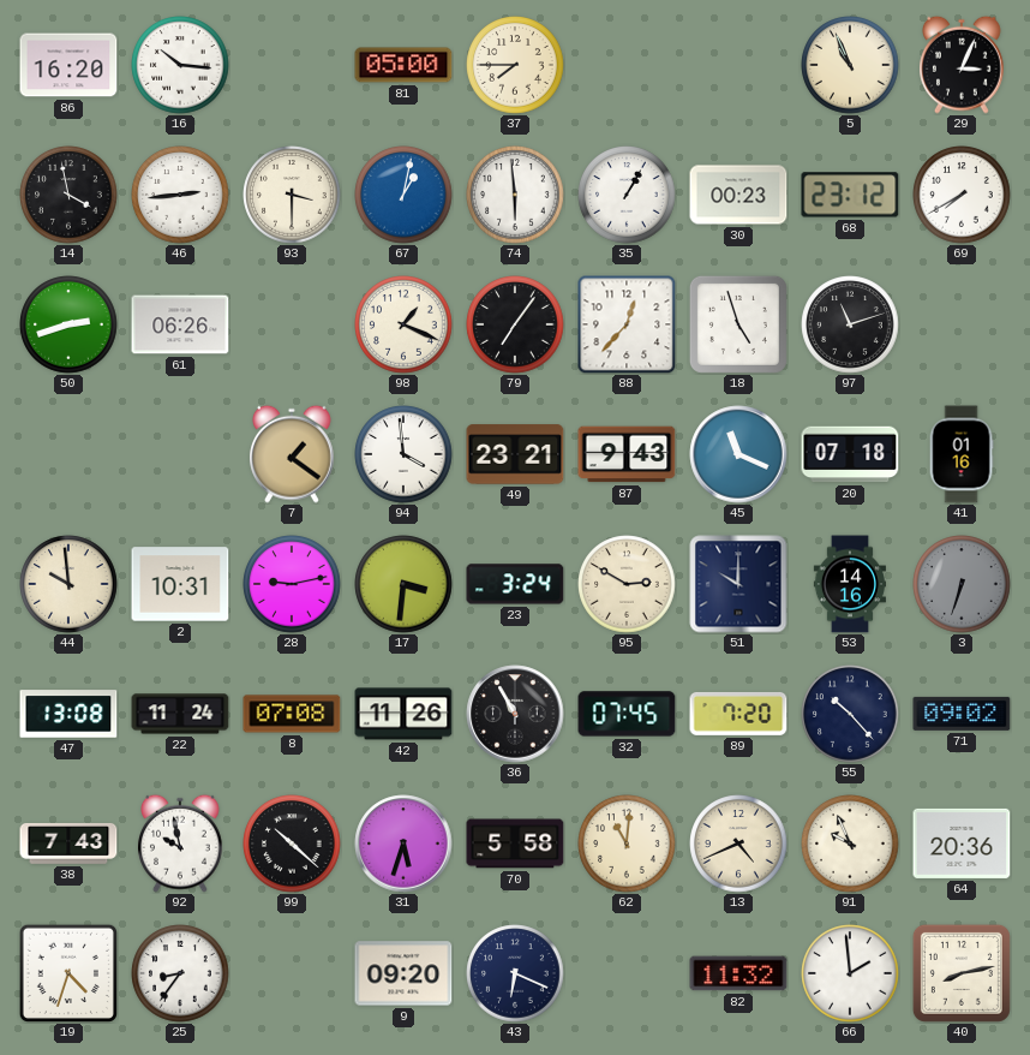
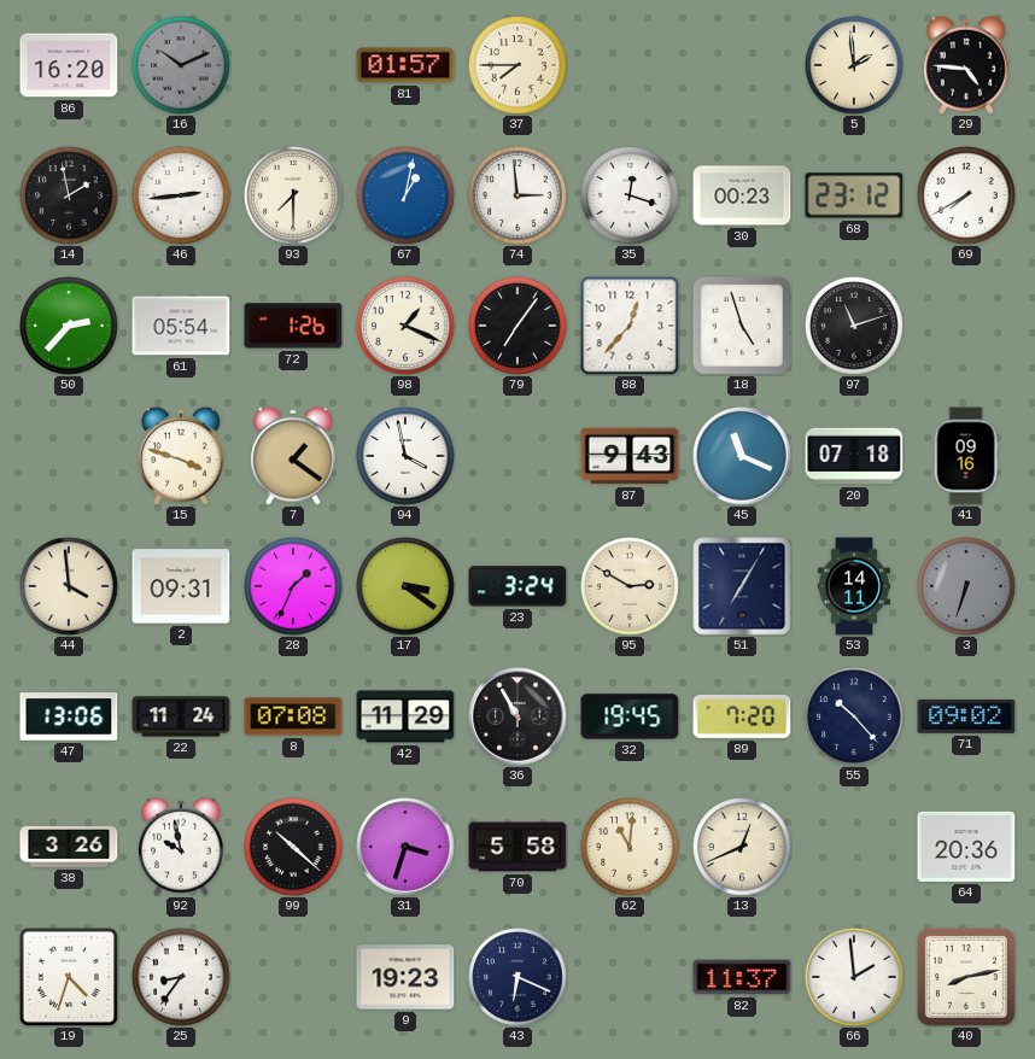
16: 10:16 -> 10:11
16 dial: white -> grey
81: 05:00 -> 01:57
5: 10:56 -> 1:59
29: 3:04 -> 4:46
14: 3:58 -> 1:58
93: 3:30 -> 7:30
74: 5:59 -> 2:59
35: 1:05 -> 12:18
50: 2:42 -> 2:37
61: 06:26 -> 05:54
72: none -> 1:26
15: none -> 3:48
94: 3:59 -> 3:58
49: 23:21 -> none
41: 01:16 -> 09:16
44: 9:59 -> 3:59
2: 10:31 -> 09:31
28: 9:13 -> 1:34
17: 3:31 -> 3:21
51: 10:00 -> 7:05
53: 14:16 -> 14:11
47: 13:08 -> 13:06
42: 11:26 -> 11:29
32: 07:45 -> 19:45
38: 7:43 -> 3:26
31: 5:33 -> 3:33
13: 4:41 -> 12:41
91: 9:56 -> none
9: 09:20 -> 19:23
82: 11:32 -> 11:37
